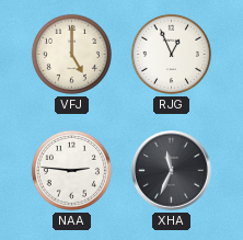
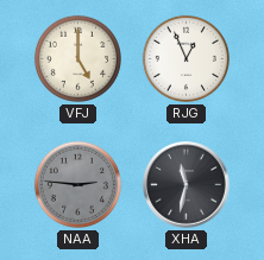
NAA dial: white -> grey
XHA: 11:34 -> 11:32
